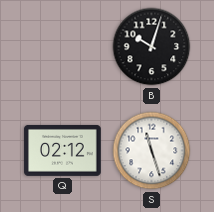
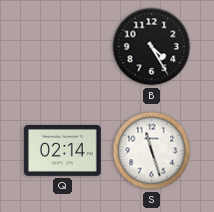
B: 10:03 -> 4:25
Q: 02:12 -> 02:14
